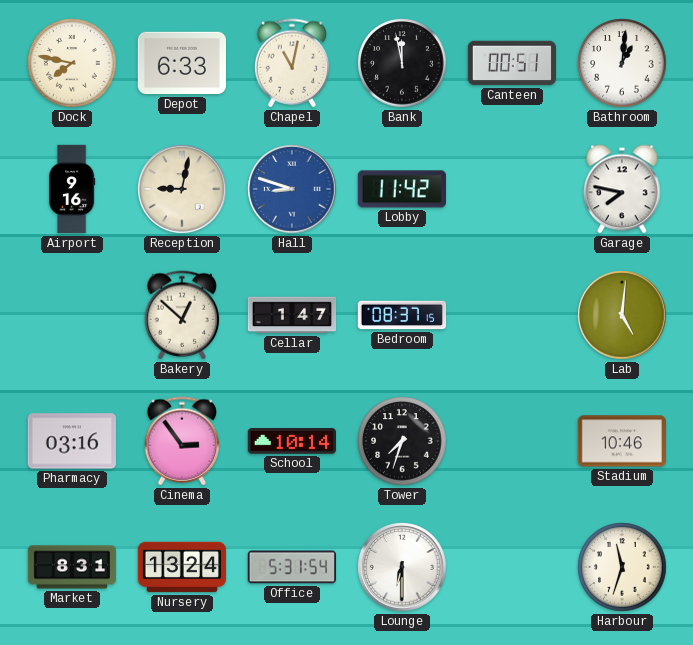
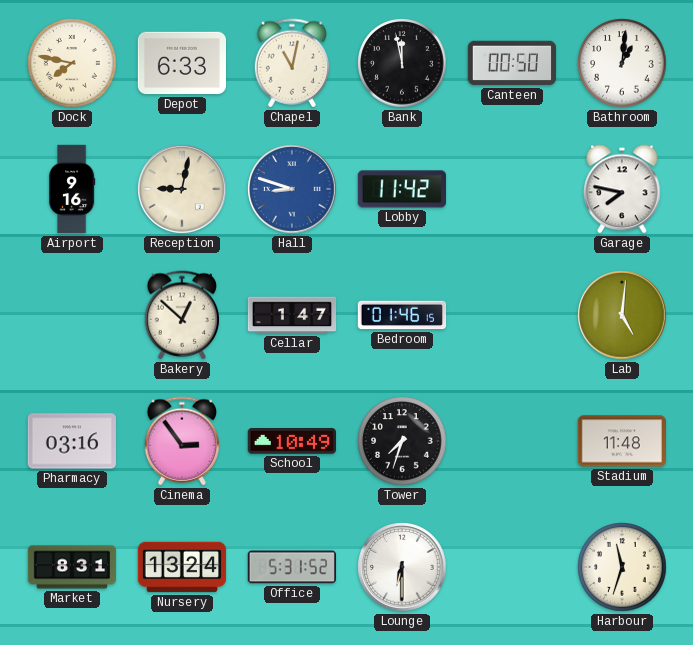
Canteen: 00:51 -> 00:50
Bedroom: 08:37 -> 01:46
School: 10:14 -> 10:49
Stadium: 10:46 -> 11:48
Office: 5:31:54 -> 5:31:52
